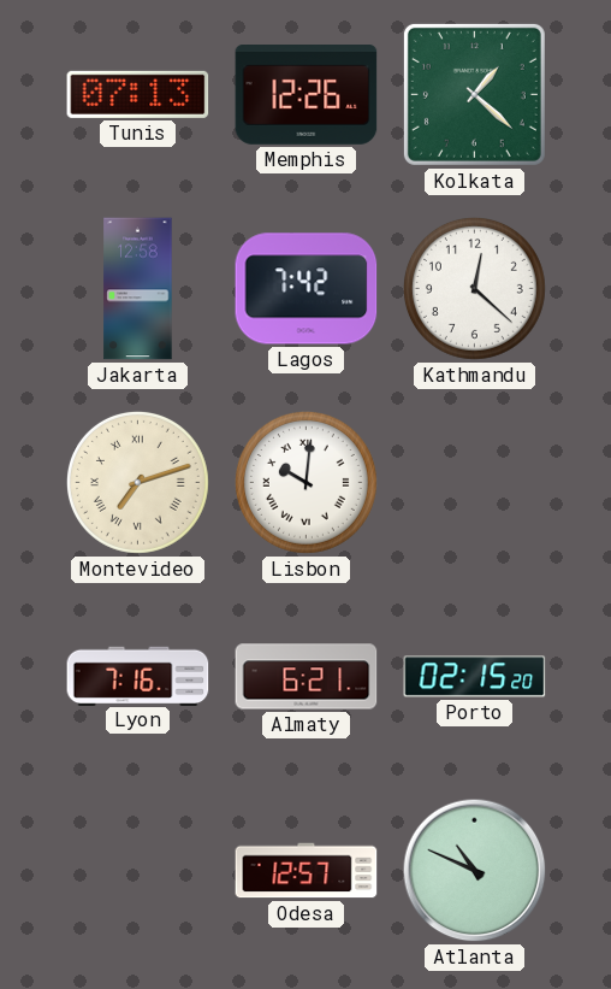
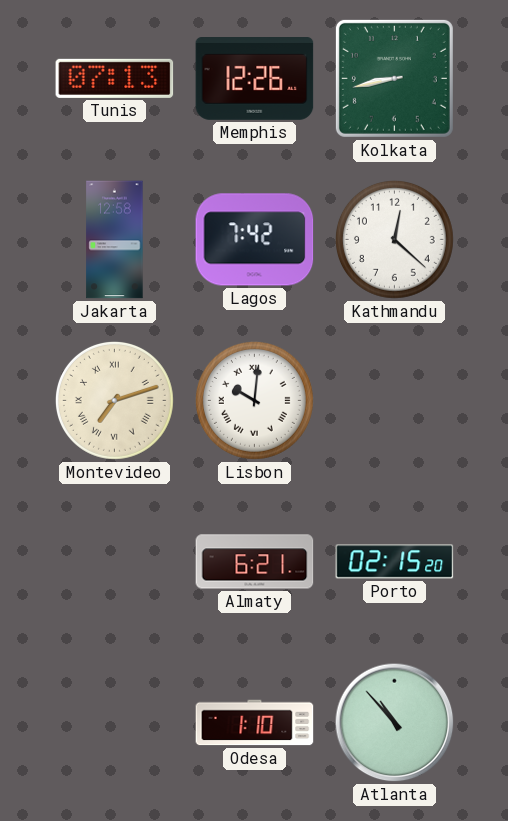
Kolkata: 1:22 -> 8:43
Lyon: 7:16 -> none
Odesa: 12:57 -> 1:10
Atlanta: 10:49 -> 10:53
